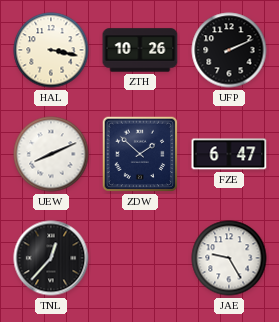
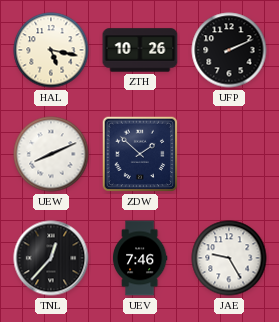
HAL: 3:17 -> 5:17
FZE: 6:47 -> none
UEV: none -> 7:46
